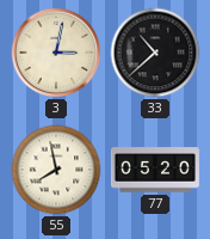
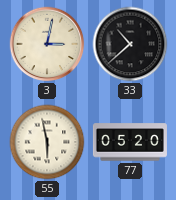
55: 7:58 -> 5:58
